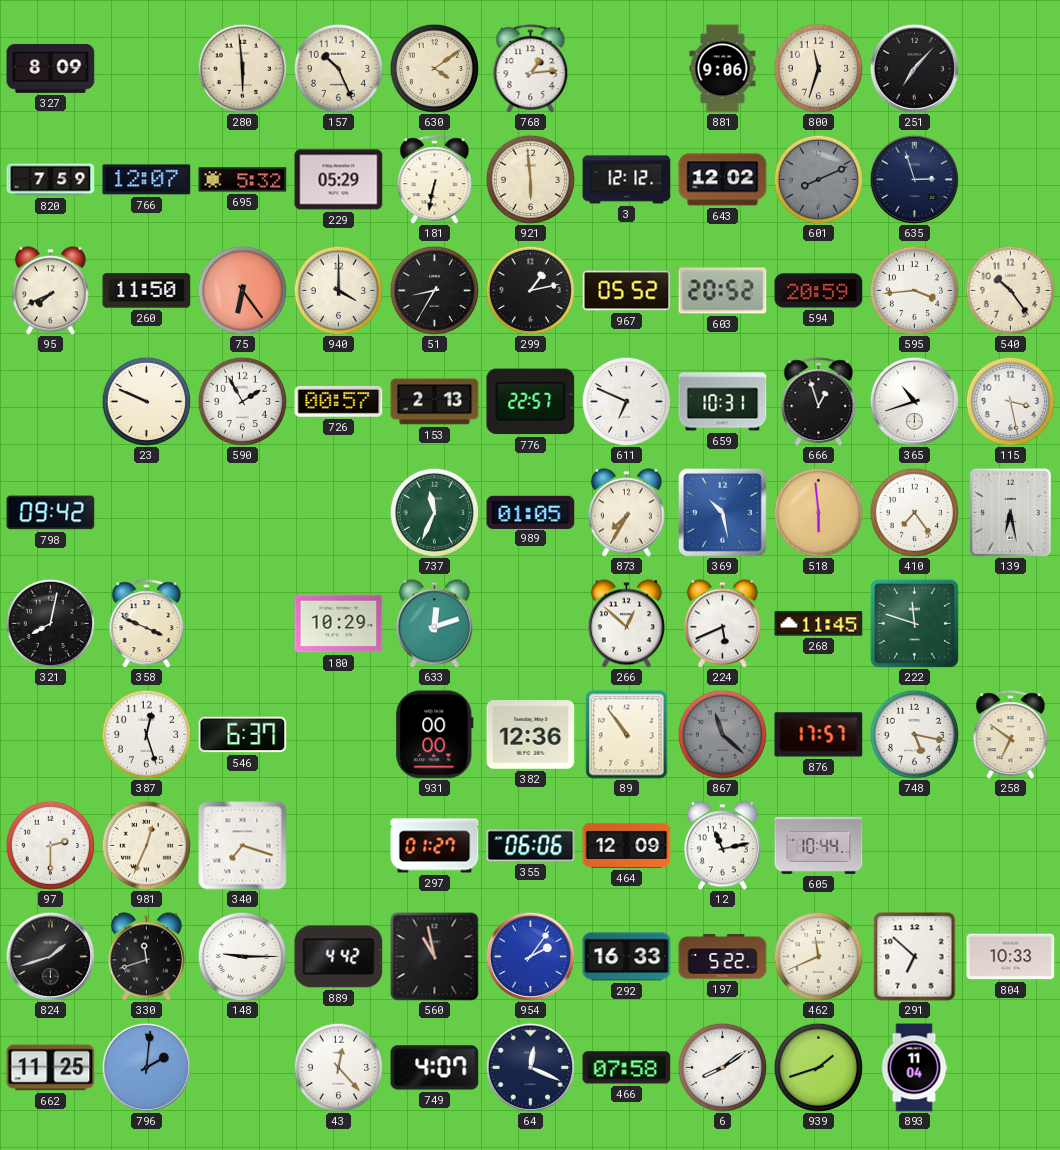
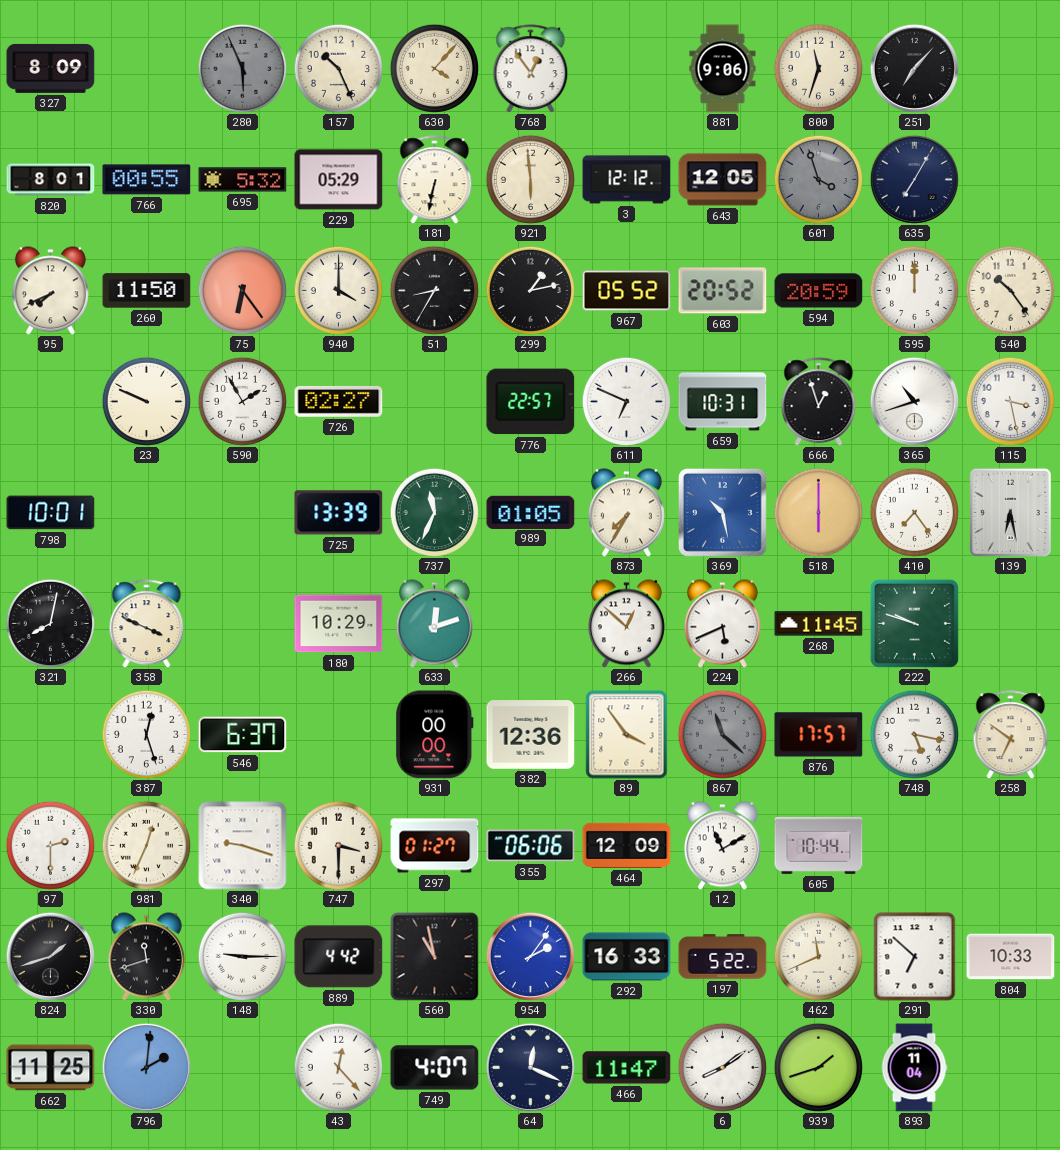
280: 5:59 -> 5:56
280 dial: cream -> grey
630: 4:09 -> 4:07
768: 1:14 -> 12:54
820: 7:59 -> 8:01
766: 12:07 -> 00:55
643: 12:02 -> 12:05
601: 8:11 -> 3:57
635: 2:57 -> 7:05
595: 3:44 -> 12:00
726: 00:57 -> 02:27
153: 2:13 -> none
798: 09:42 -> 10:01
725: none -> 13:39
518: 5:59 -> 6:00
222: 11:48 -> 9:48
89: 10:54 -> 3:54
340: 7:18 -> 9:18
747: none -> 3:30
12: 11:13 -> 11:10
466: 07:58 -> 11:47
